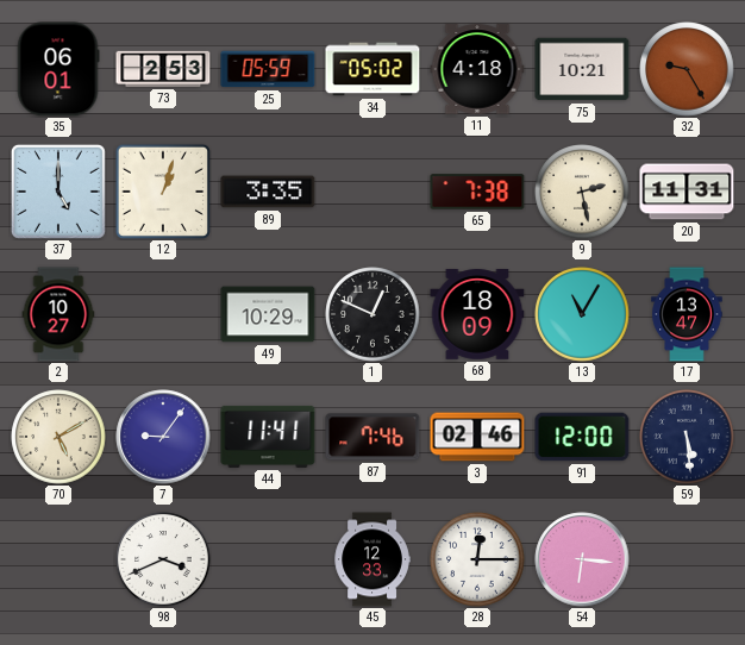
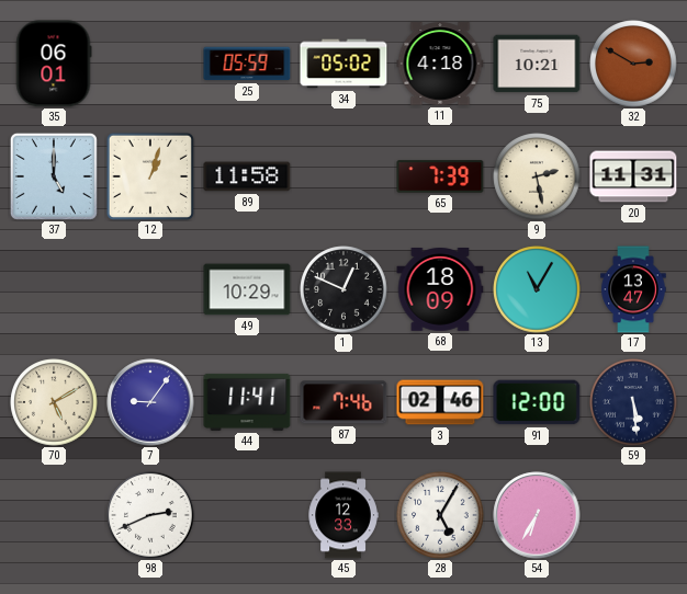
73: 2:53 -> none
32: 9:25 -> 2:50
89: 3:35 -> 11:58
65: 7:38 -> 7:39
2: 10:27 -> none
98: 3:41 -> 2:41
28: 12:15 -> 5:05
54: 6:16 -> 6:35
